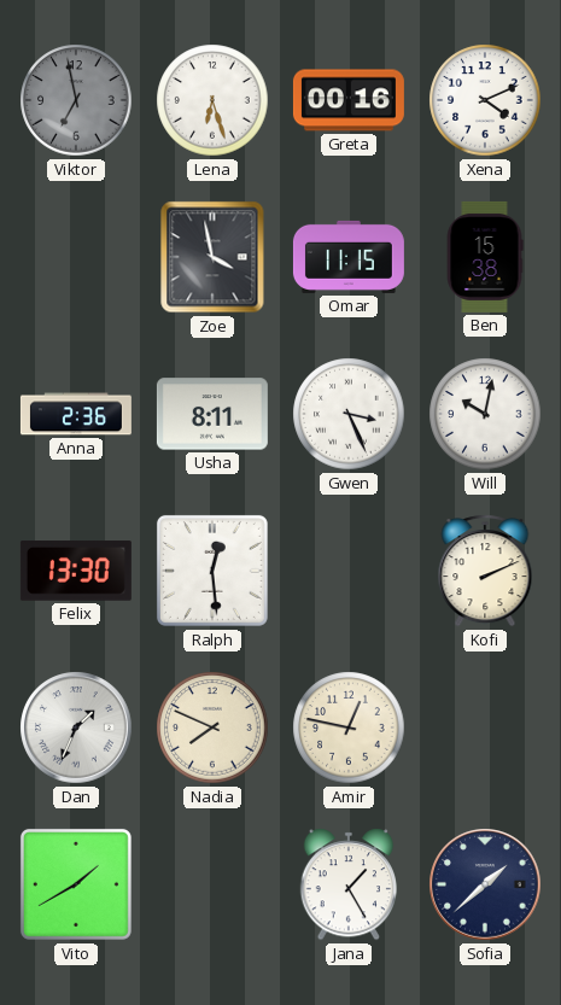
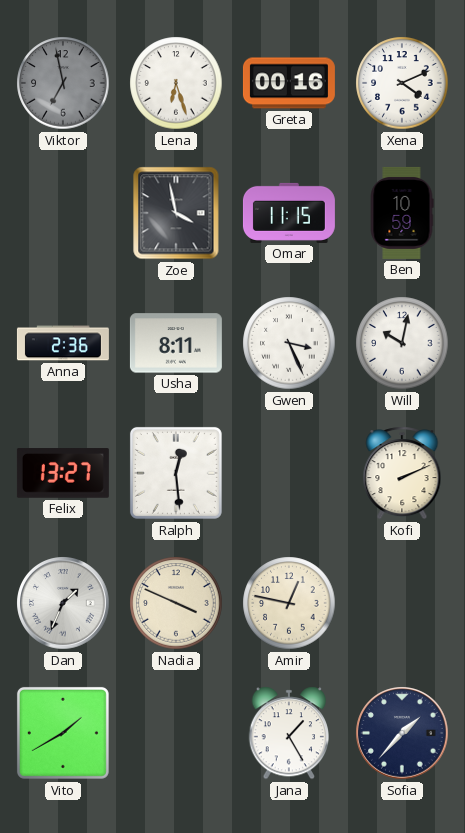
Ben: 15:38 -> 10:59
Felix: 13:30 -> 13:27
Nadia: 7:49 -> 3:49
Sofia: 1:38 -> 1:37
